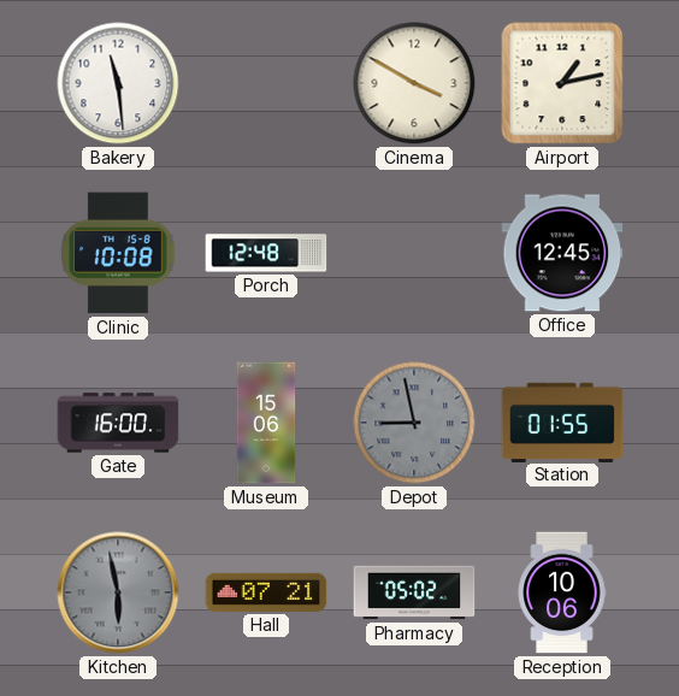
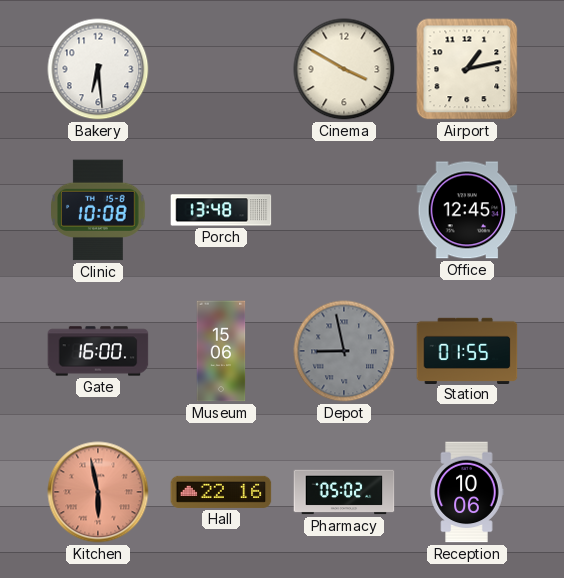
Bakery: 11:29 -> 6:29
Porch: 12:48 -> 13:48
Kitchen dial: grey -> salmon
Hall: 07:21 -> 22:16
